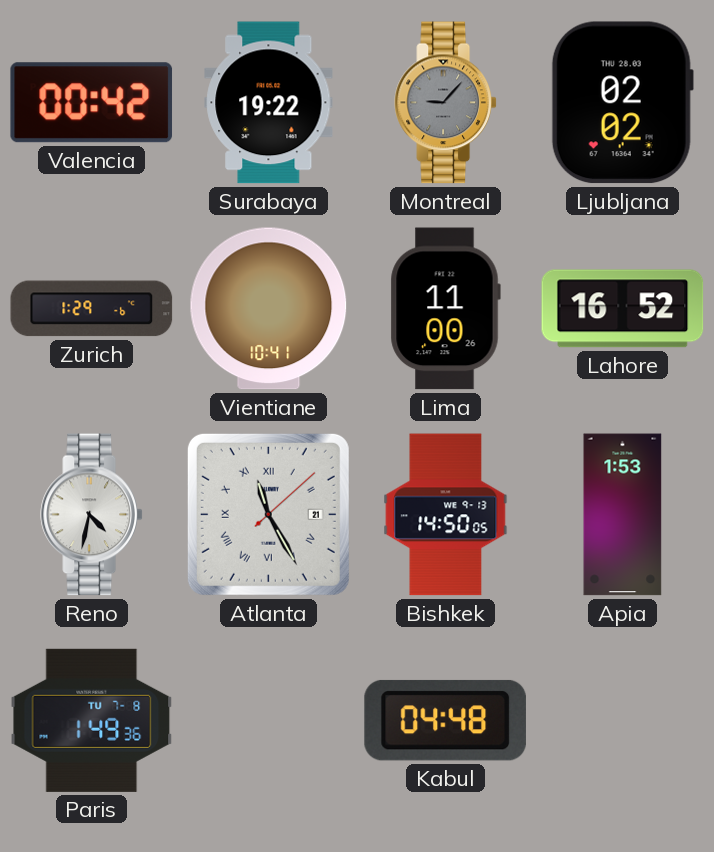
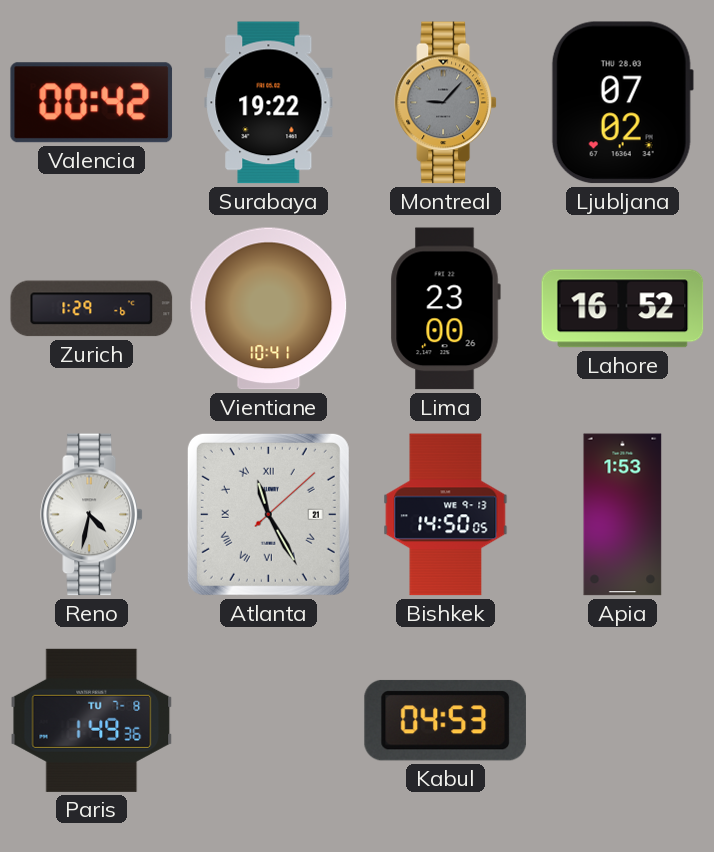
Ljubljana: 02:02 -> 07:02
Lima: 11:00 -> 23:00
Kabul: 04:48 -> 04:53
